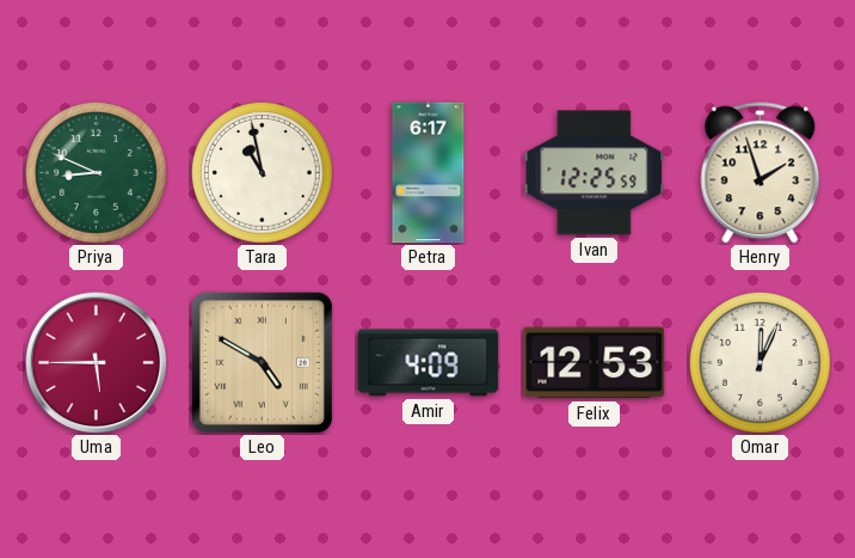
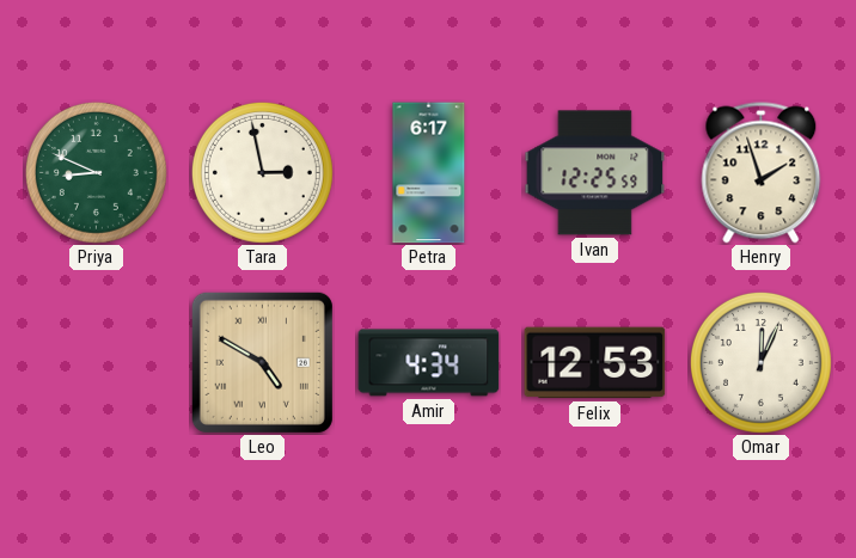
Tara: 10:58 -> 2:58
Uma: 5:45 -> none
Amir: 4:09 -> 4:34
